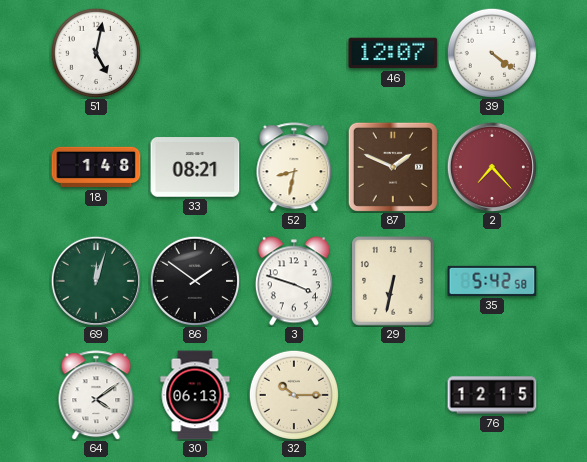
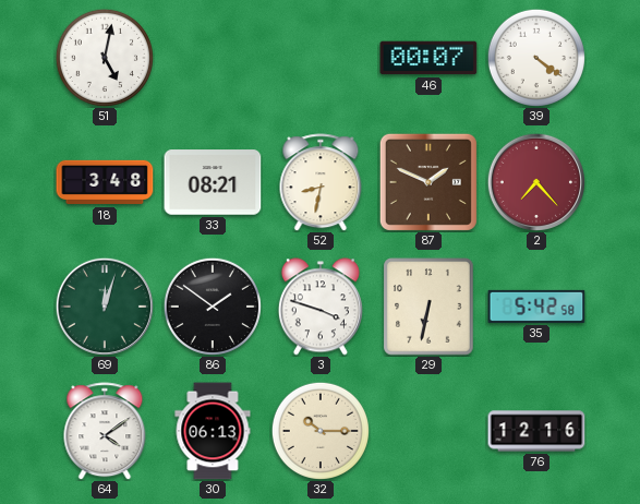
46: 12:07 -> 00:07
18: 1:48 -> 3:48
76: 12:15 -> 12:16
